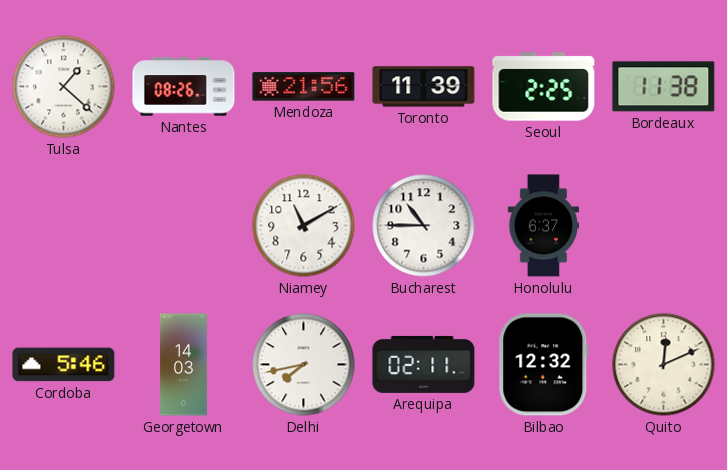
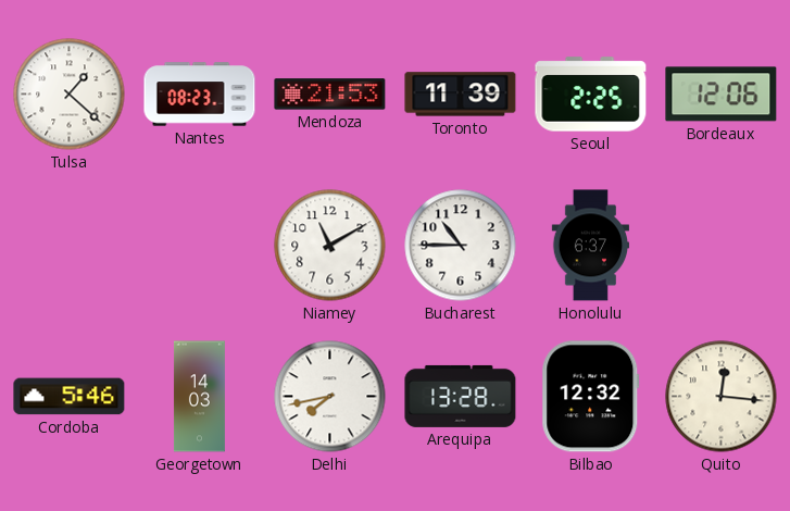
Nantes: 08:26 -> 08:23
Mendoza: 21:56 -> 21:53
Bordeaux: 11:38 -> 12:06
Arequipa: 02:11 -> 13:28
Quito: 12:11 -> 12:16
